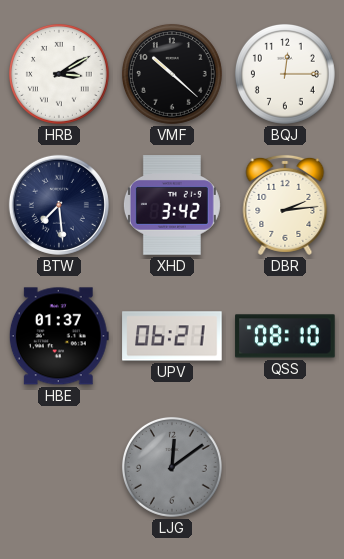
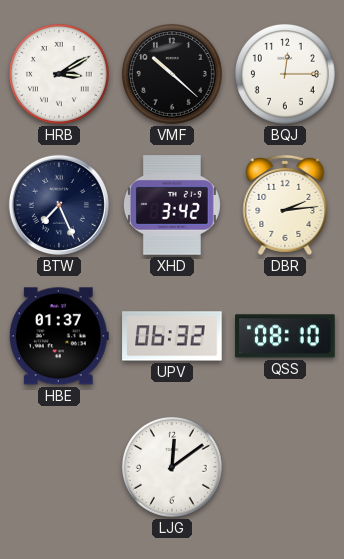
BTW: 7:29 -> 7:26
UPV: 06:21 -> 06:32
LJG dial: grey -> white
